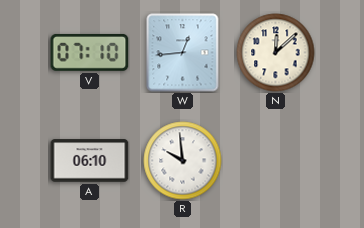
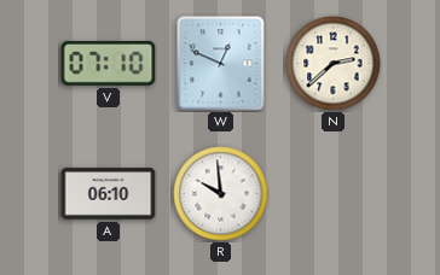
W: 12:44 -> 12:49
N: 12:08 -> 2:38
